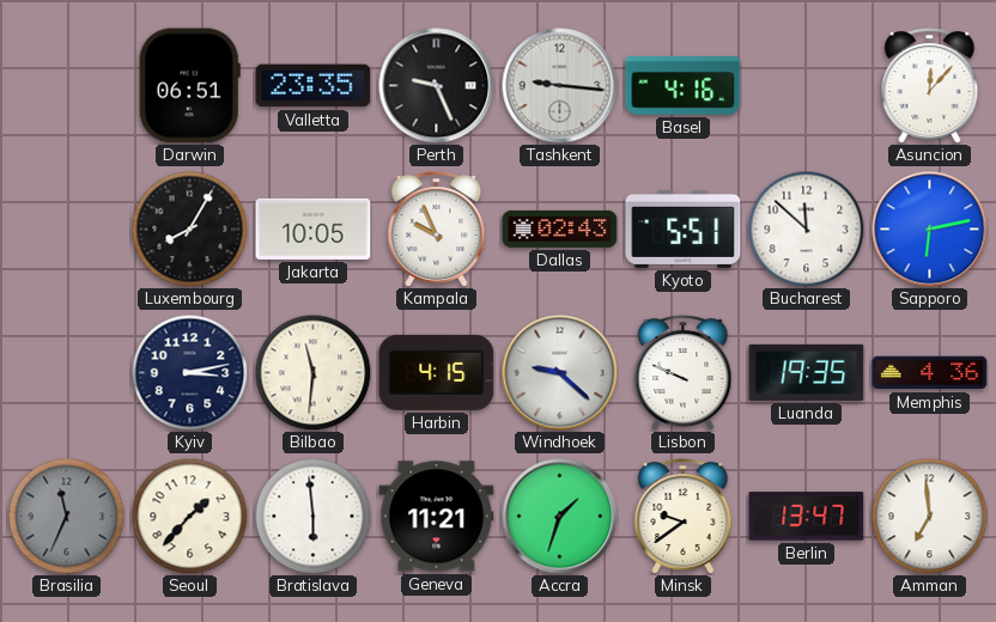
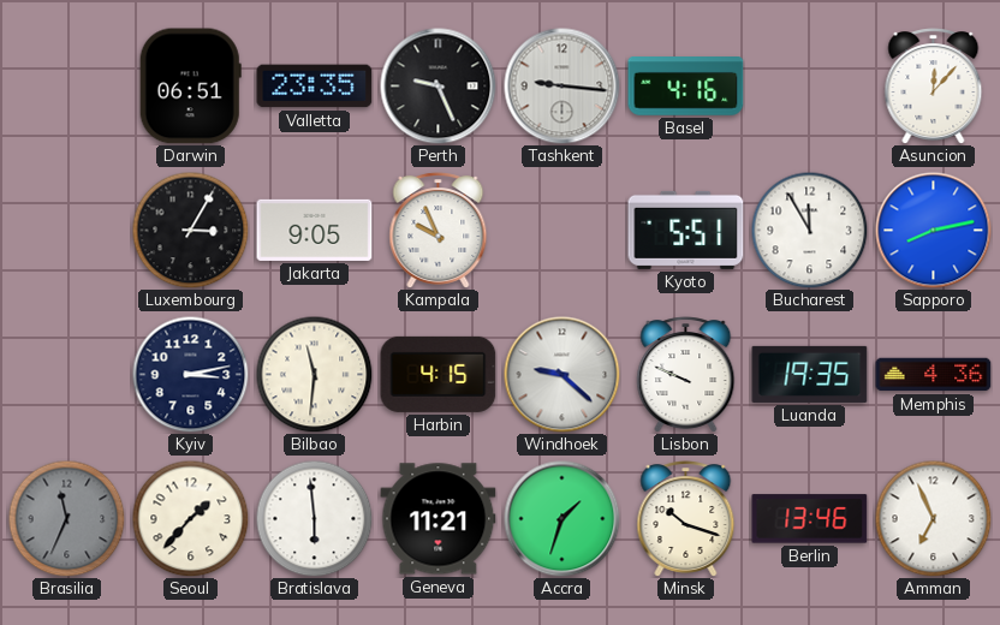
Luxembourg: 8:05 -> 3:05
Jakarta: 10:05 -> 9:05
Dallas: 02:43 -> none
Bucharest: 11:52 -> 11:55
Sapporo: 6:13 -> 8:13
Minsk: 9:39 -> 10:18
Berlin: 13:47 -> 13:46
Amman: 6:59 -> 6:56
